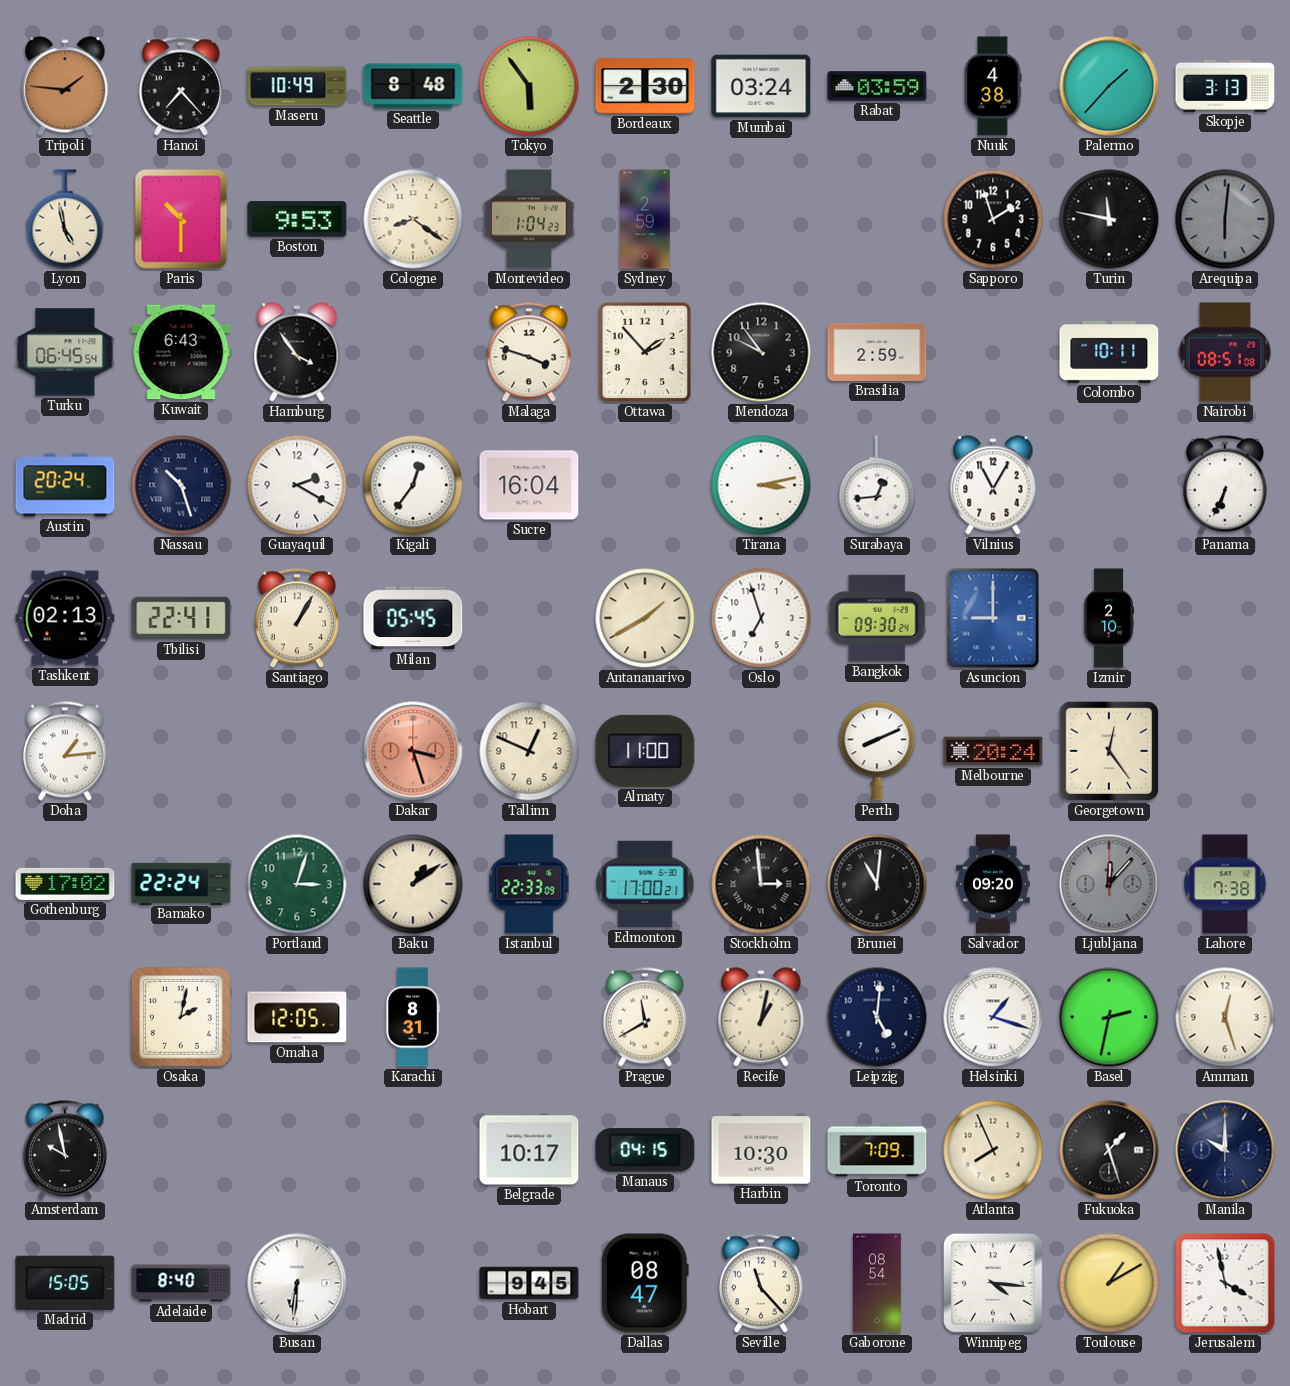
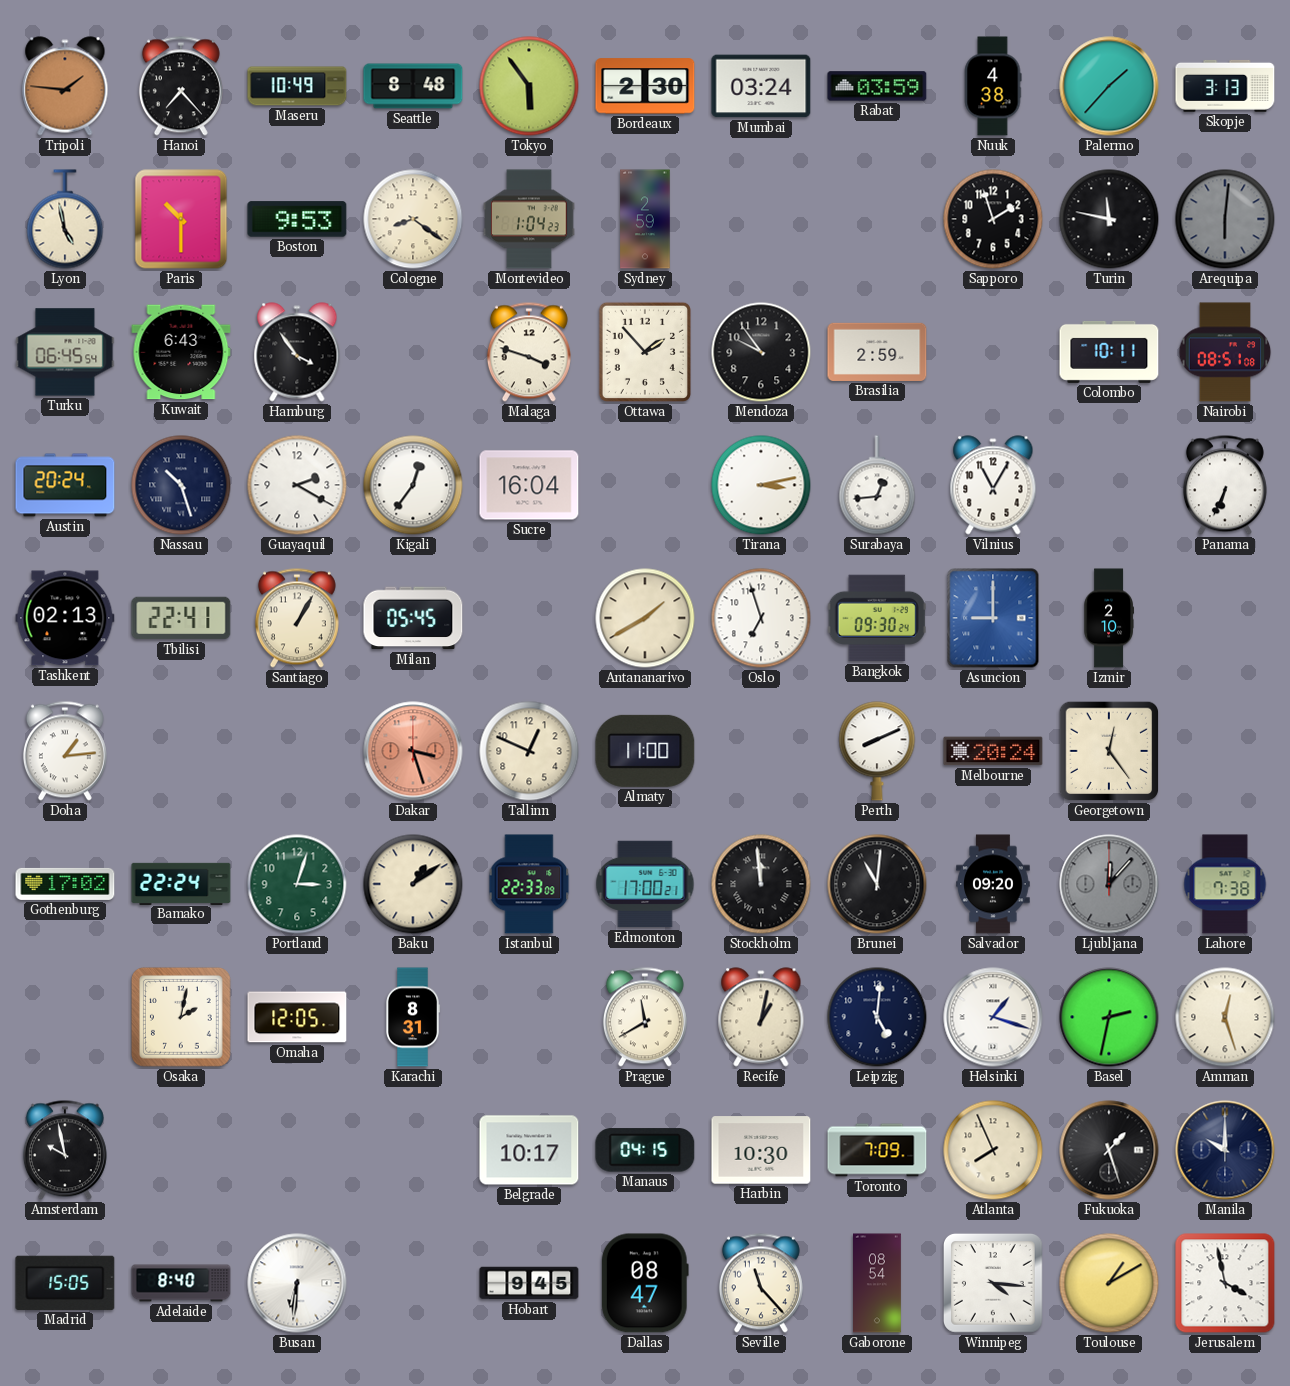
Stockholm: 2:59 -> 11:59
